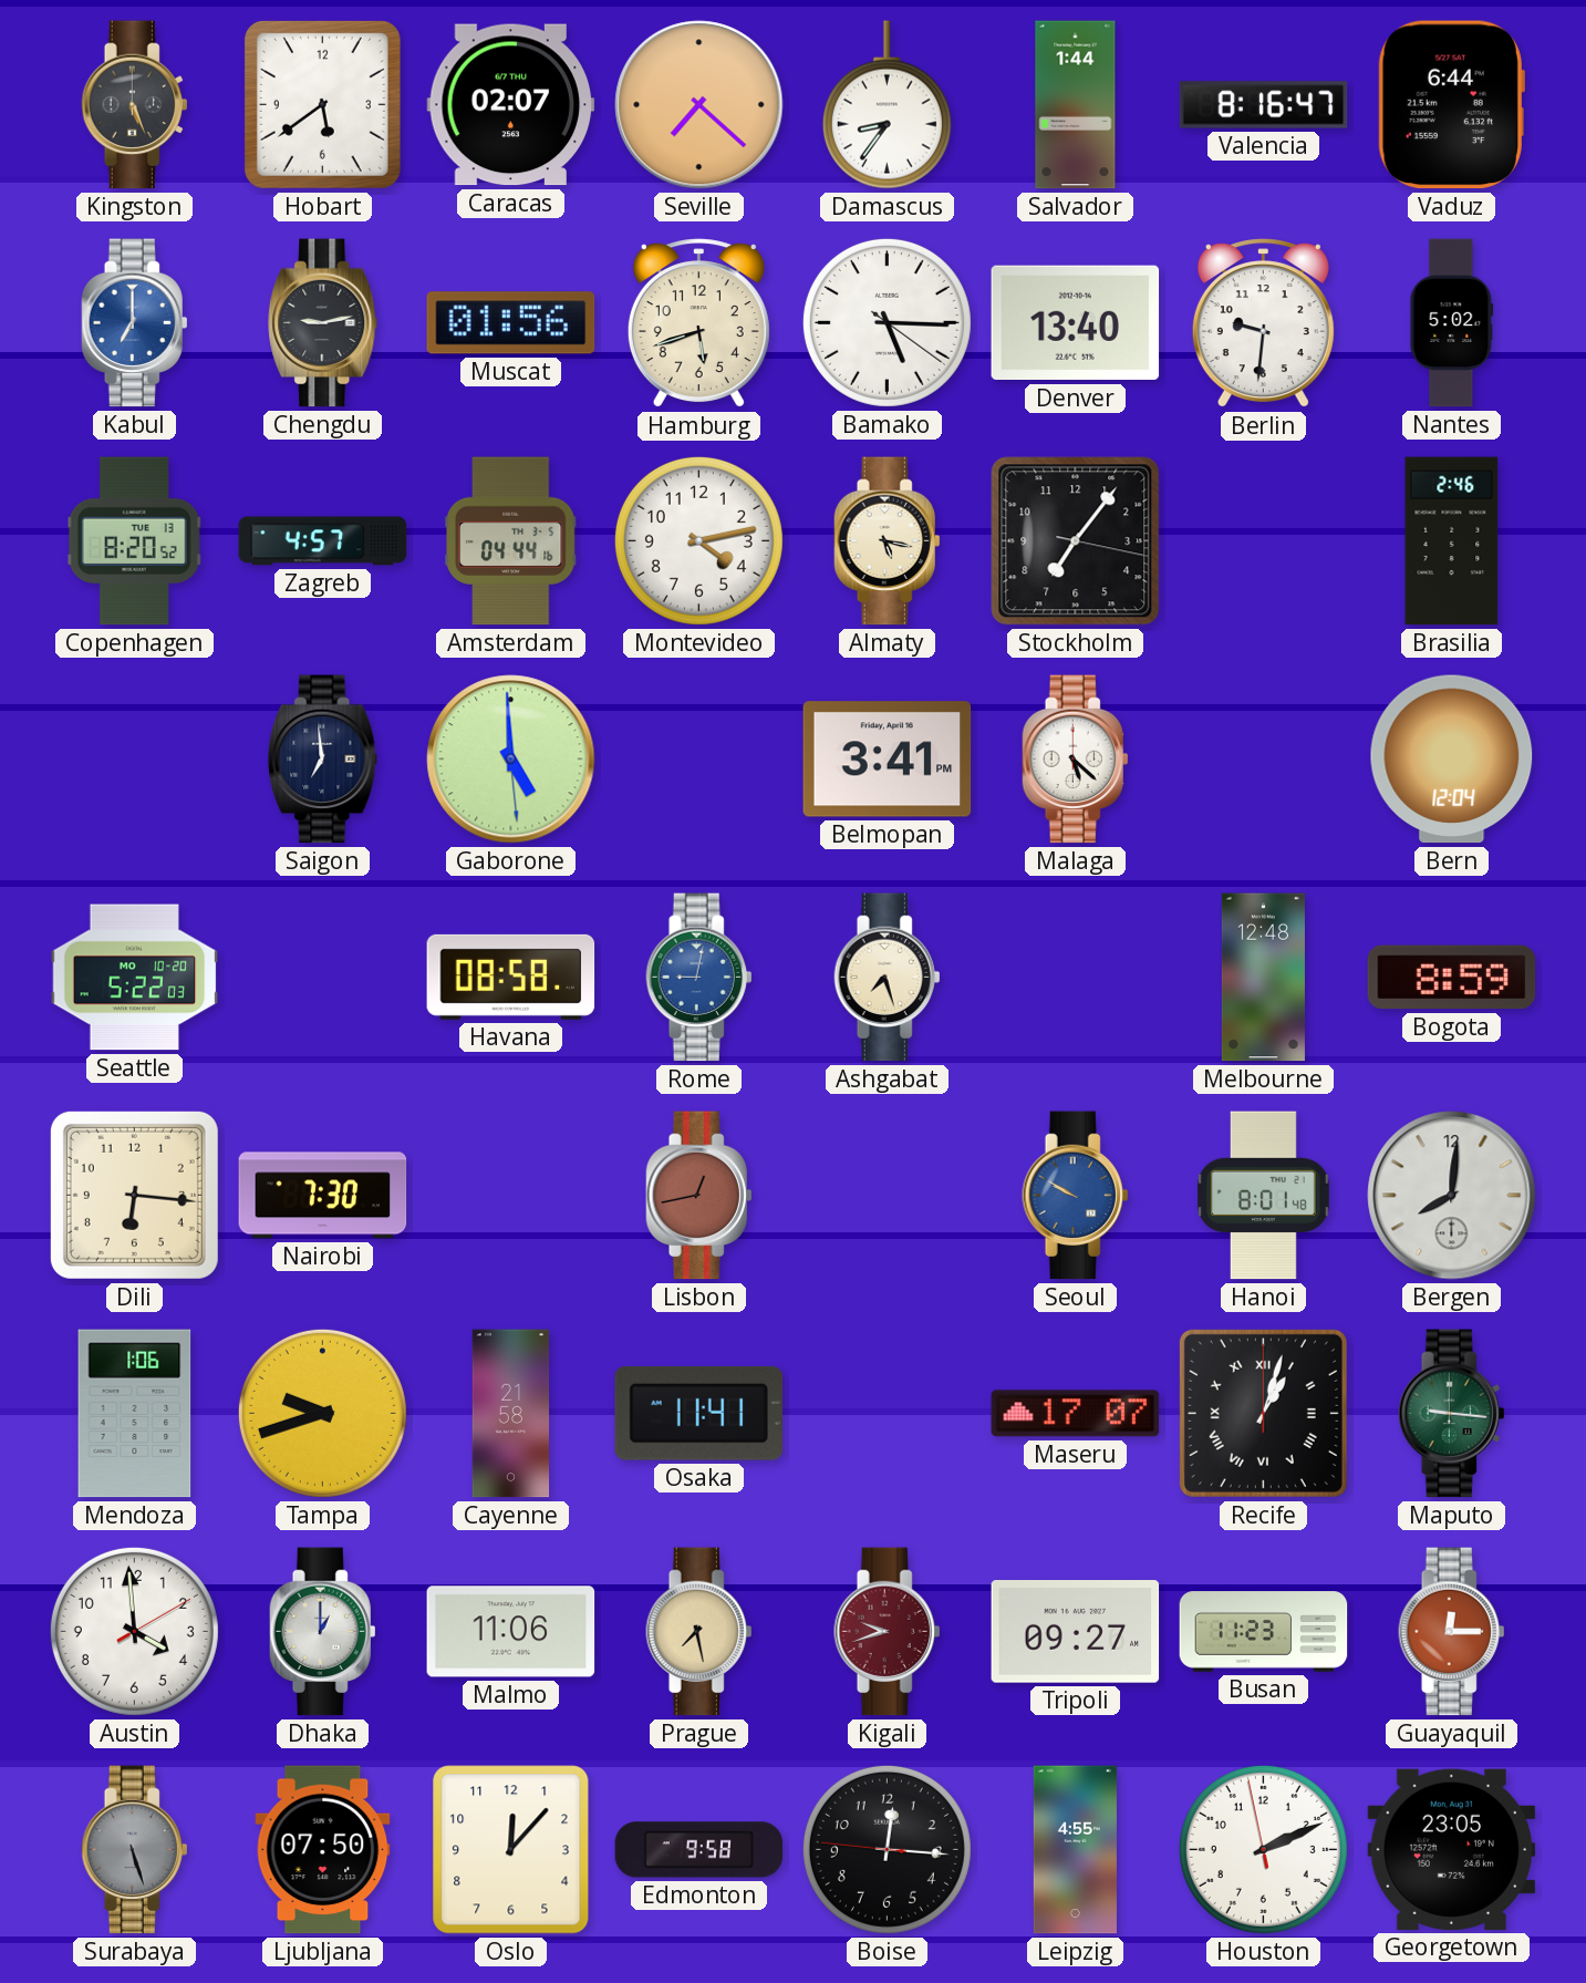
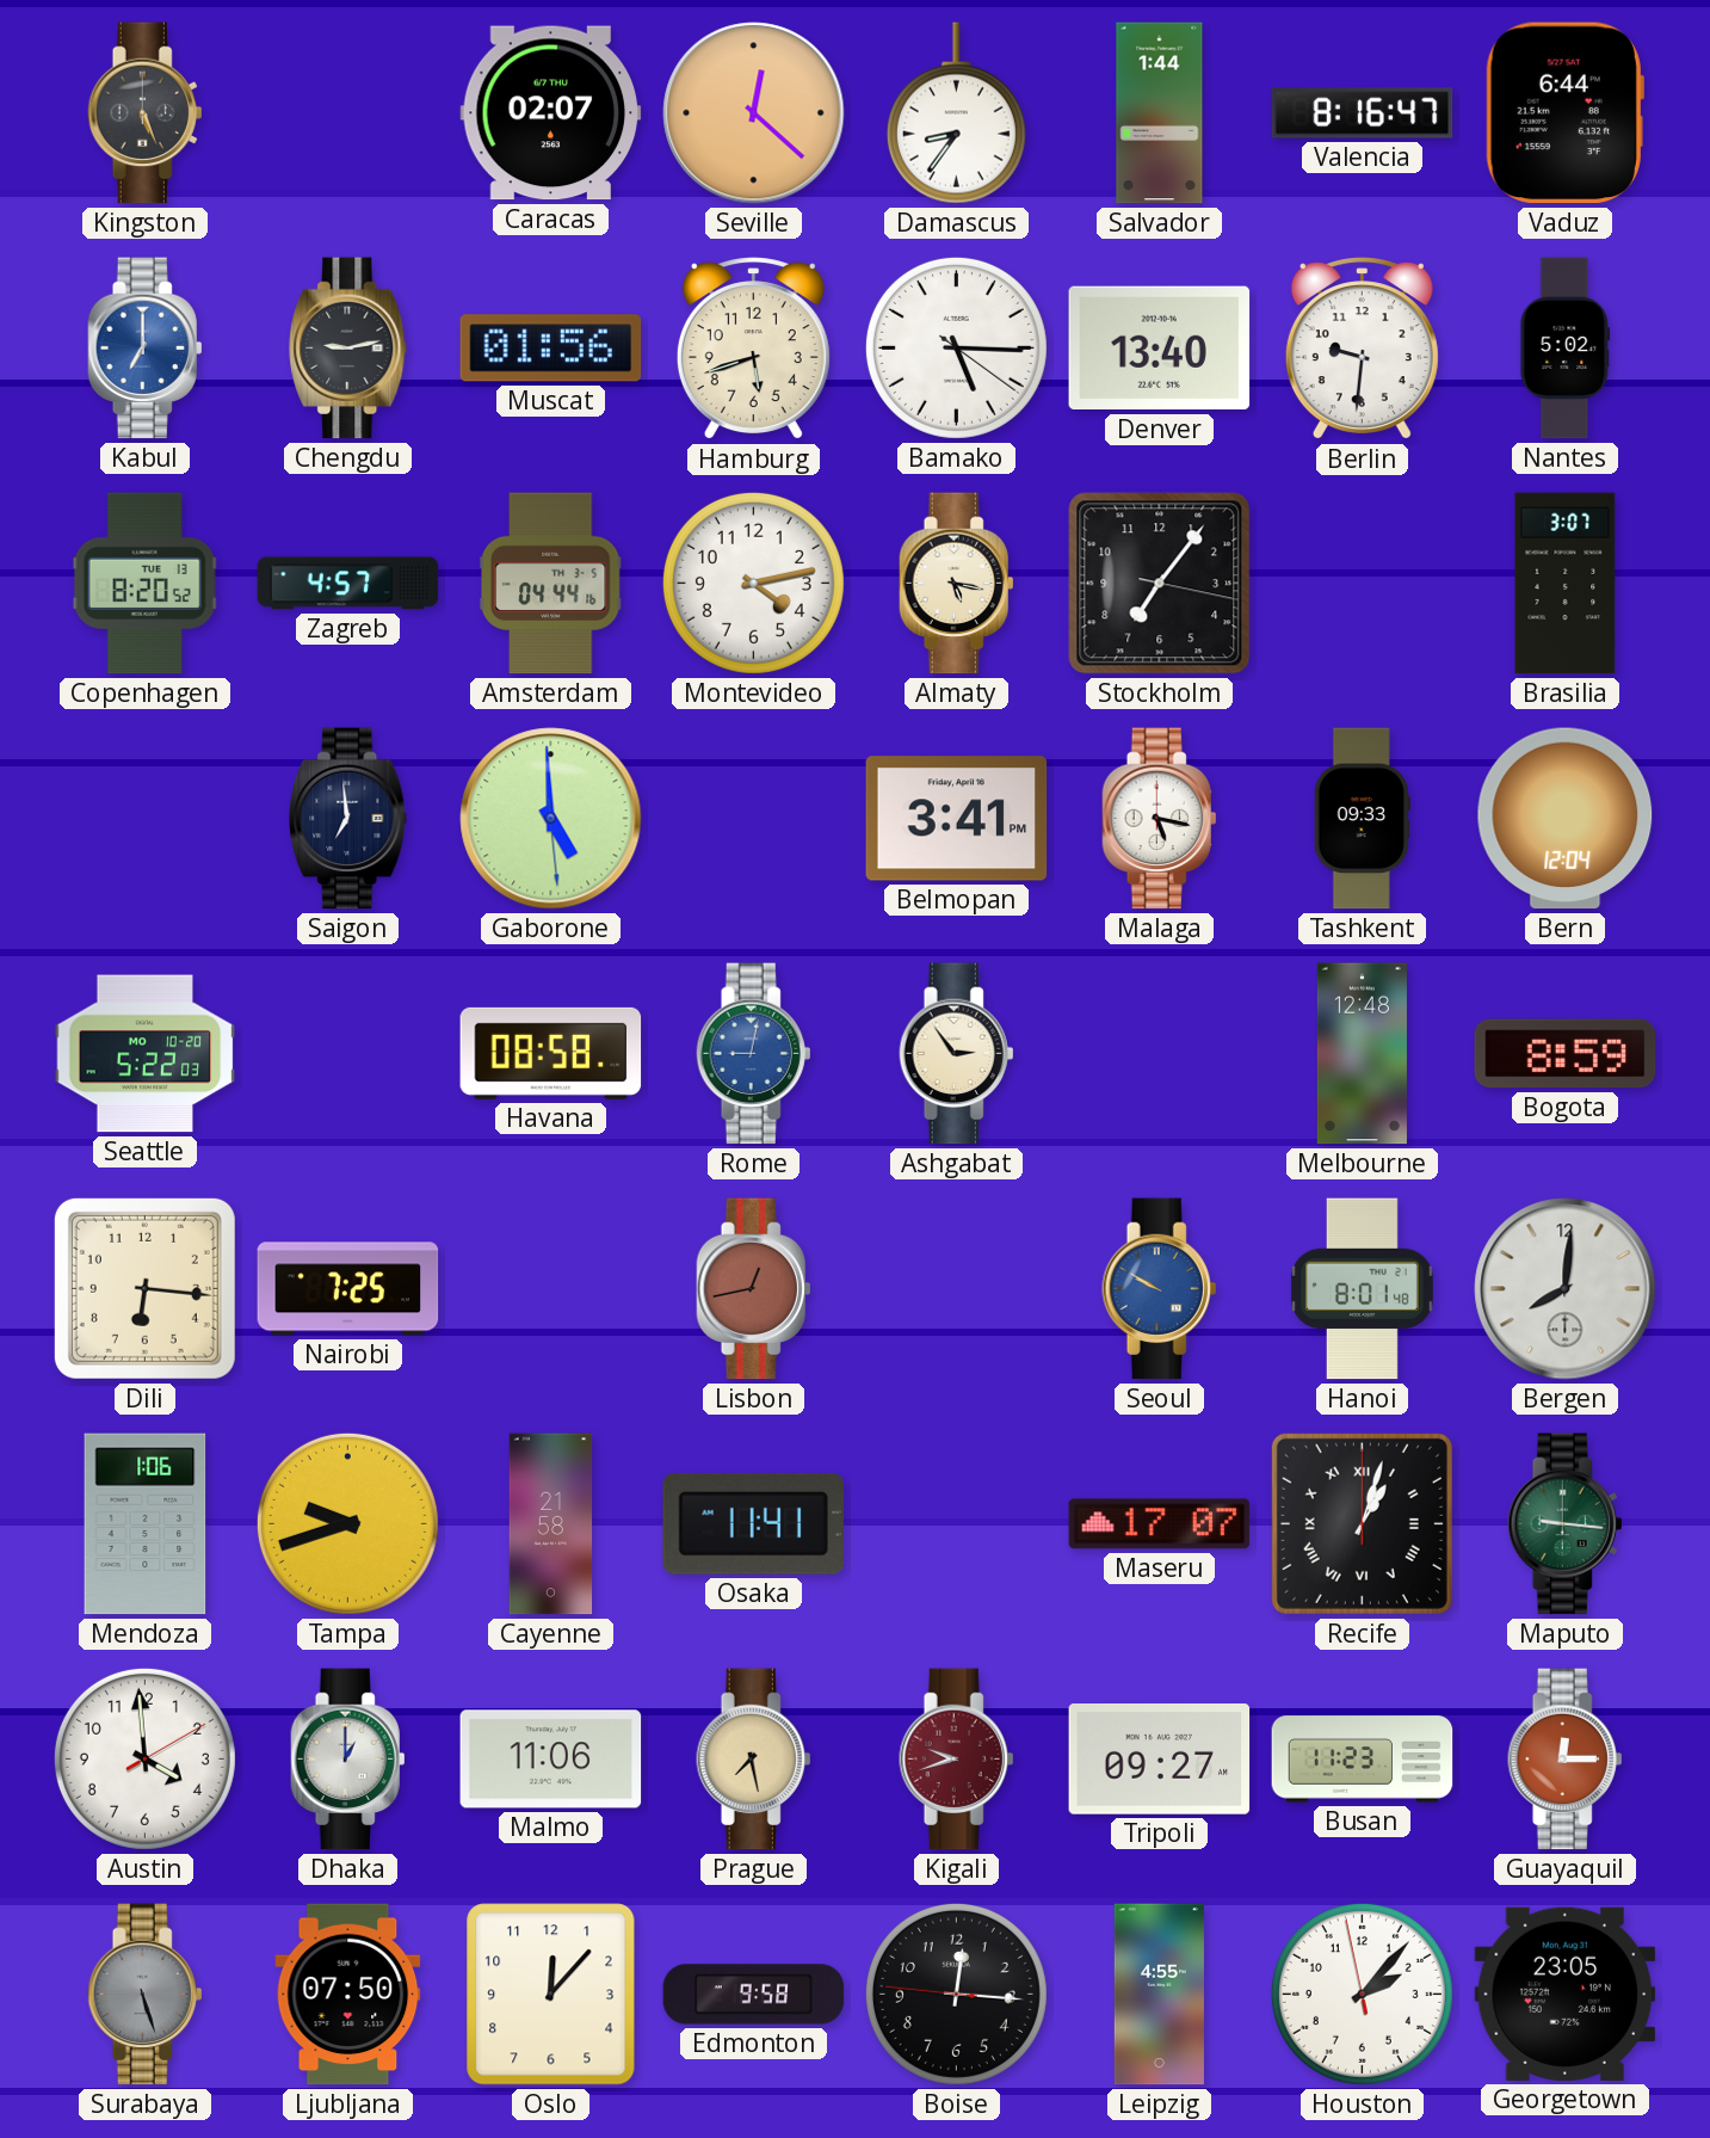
Hobart: 5:39 -> none
Seville: 7:22 -> 12:22
Brasilia: 2:46 -> 3:07
Malaga: 5:22 -> 5:17
Tashkent: none -> 09:33
Ashgabat: 7:27 -> 2:54
Nairobi: 7:30 -> 7:25
Houston: 2:10 -> 2:06
